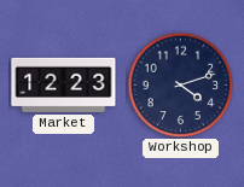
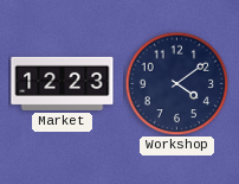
Workshop: 4:12 -> 4:09
